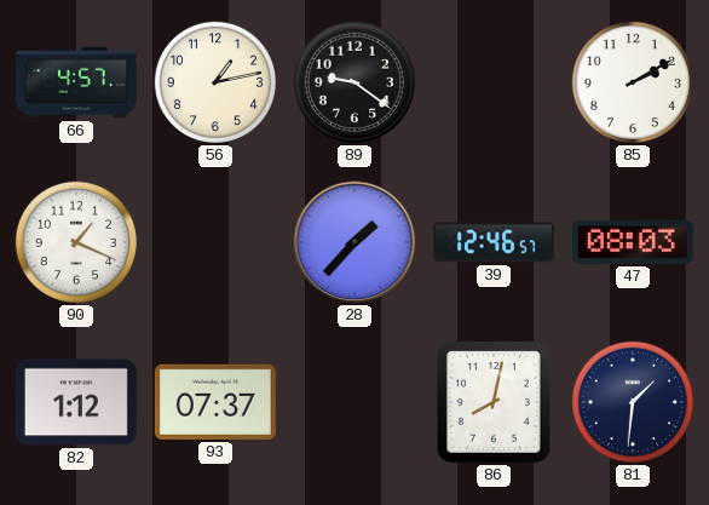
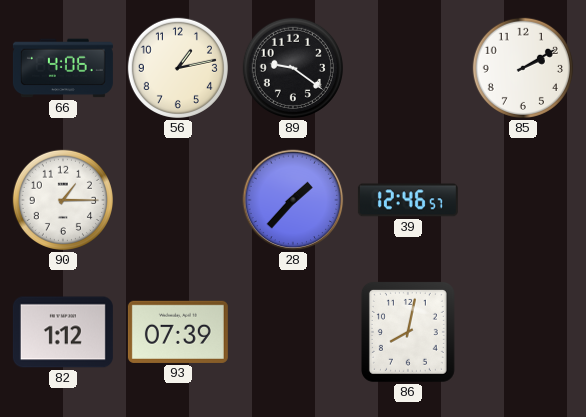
66: 4:57 -> 4:06
90: 1:19 -> 1:15
47: 08:03 -> none
93: 07:37 -> 07:39
81: 1:31 -> none
